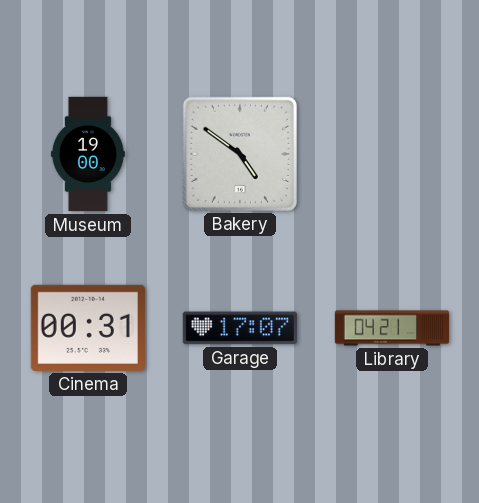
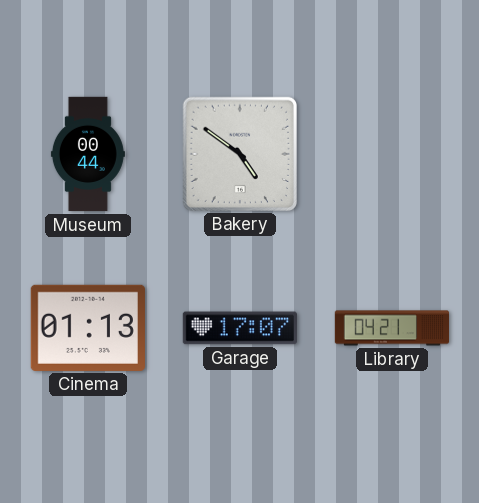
Museum: 19:00 -> 00:44
Cinema: 00:31 -> 01:13
